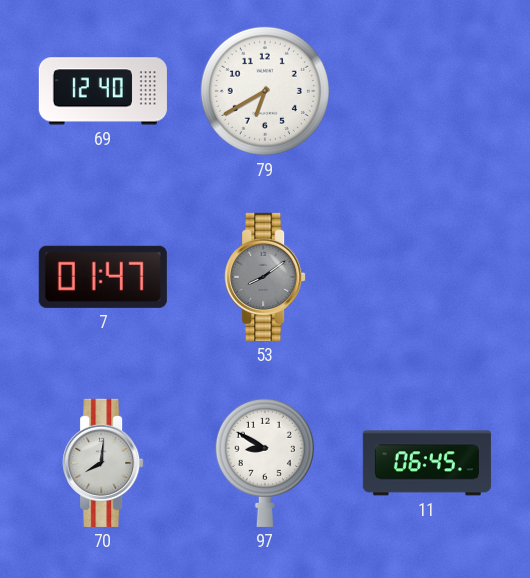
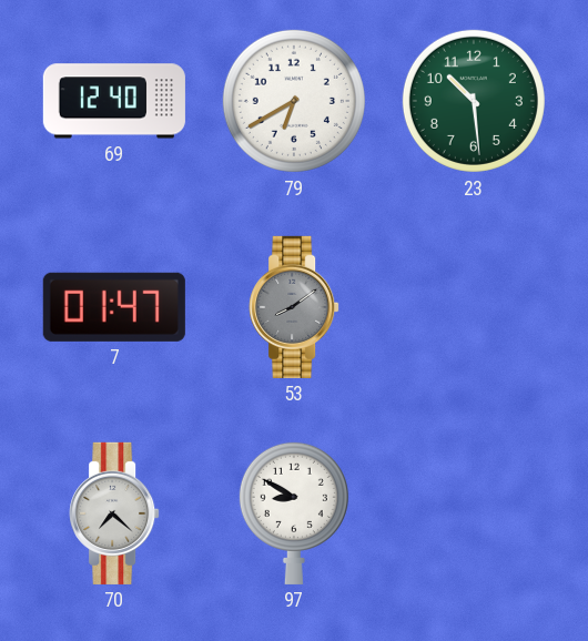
23: none -> 10:29
70: 8:01 -> 7:22
11: 06:45 -> none
